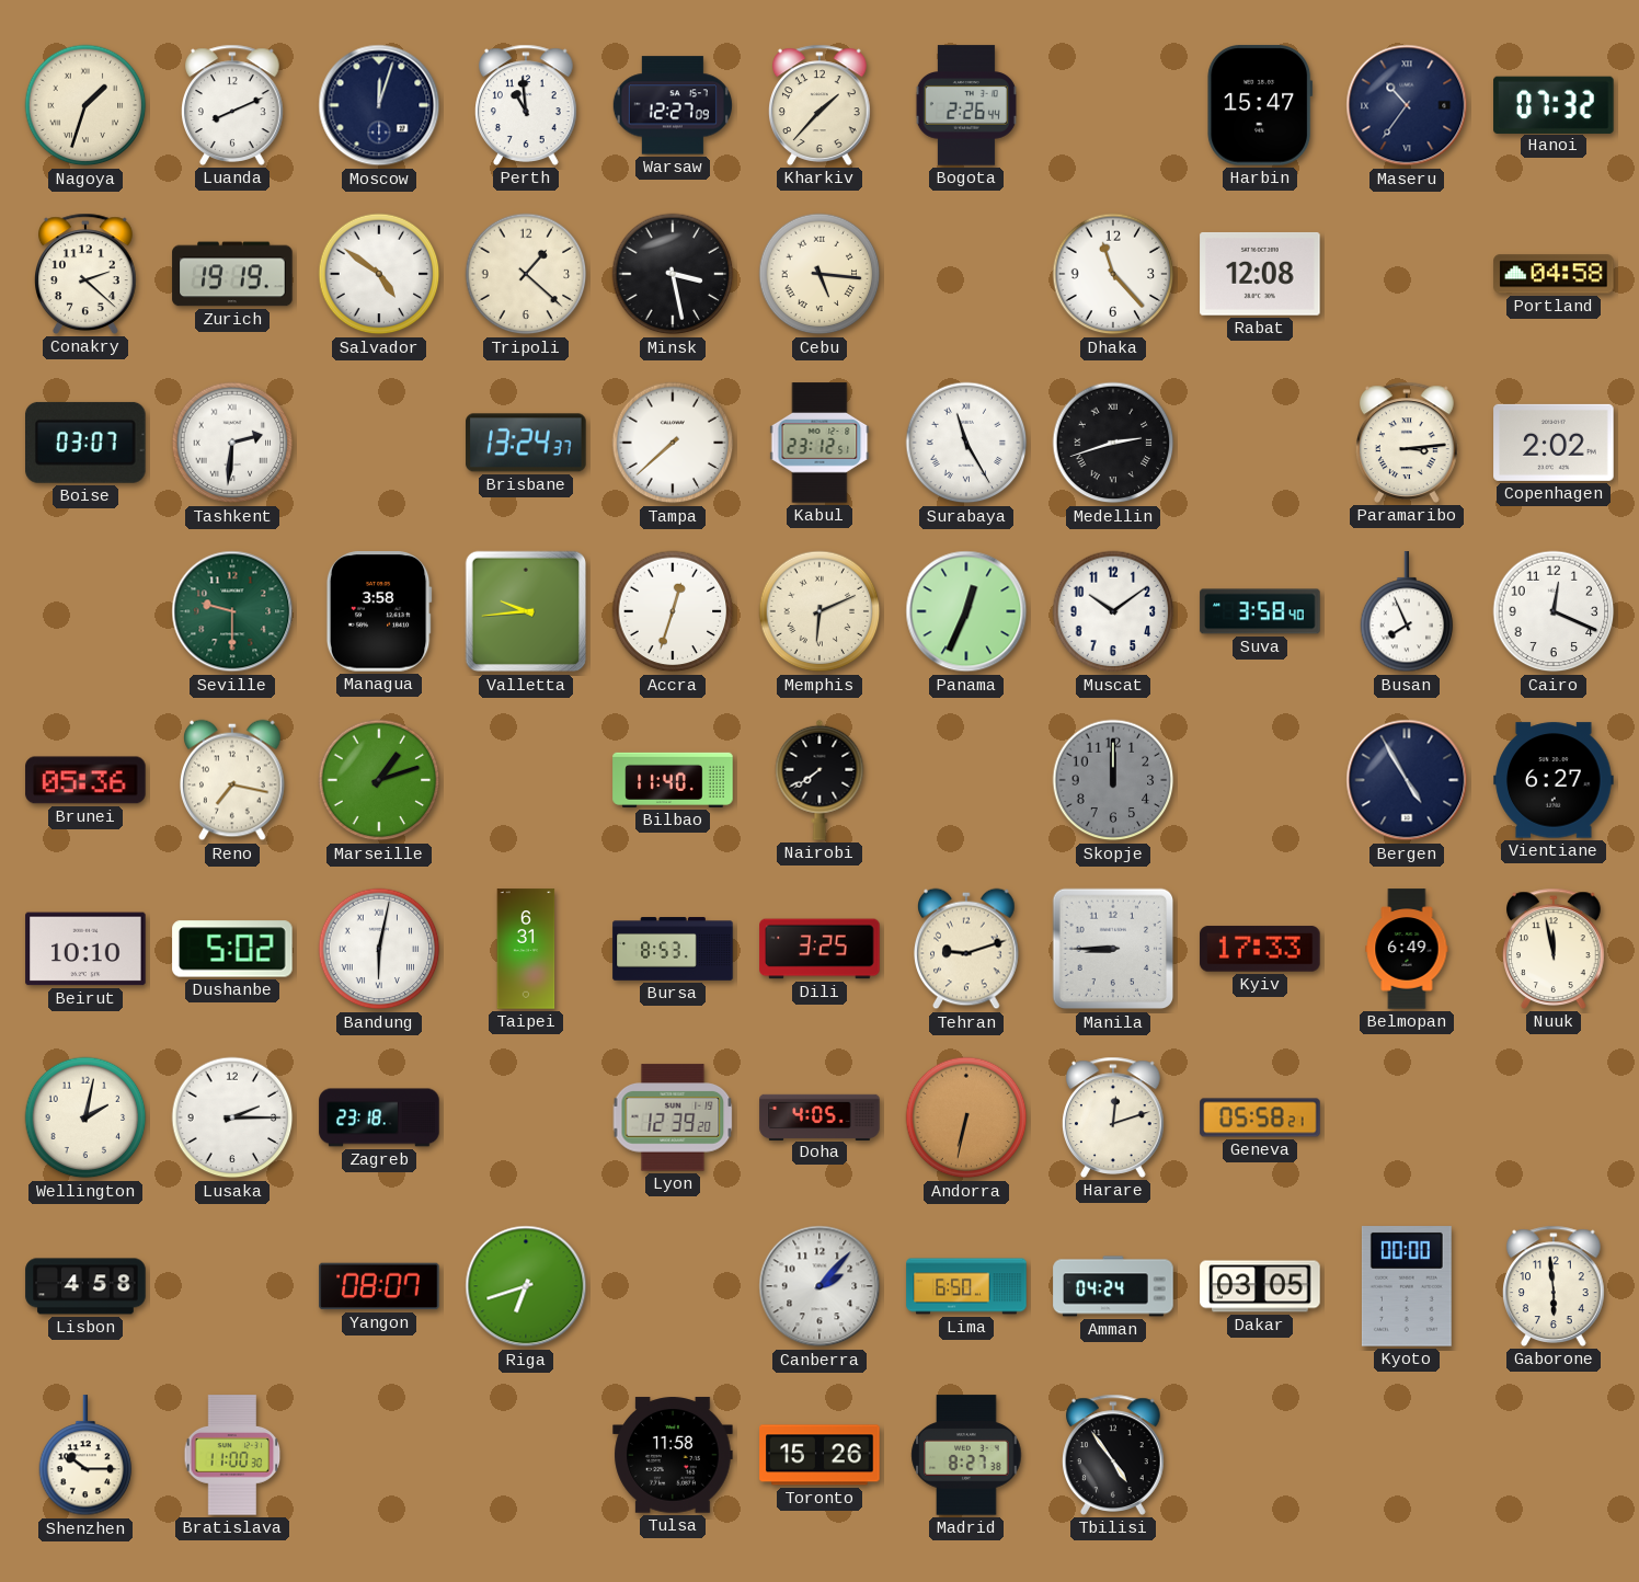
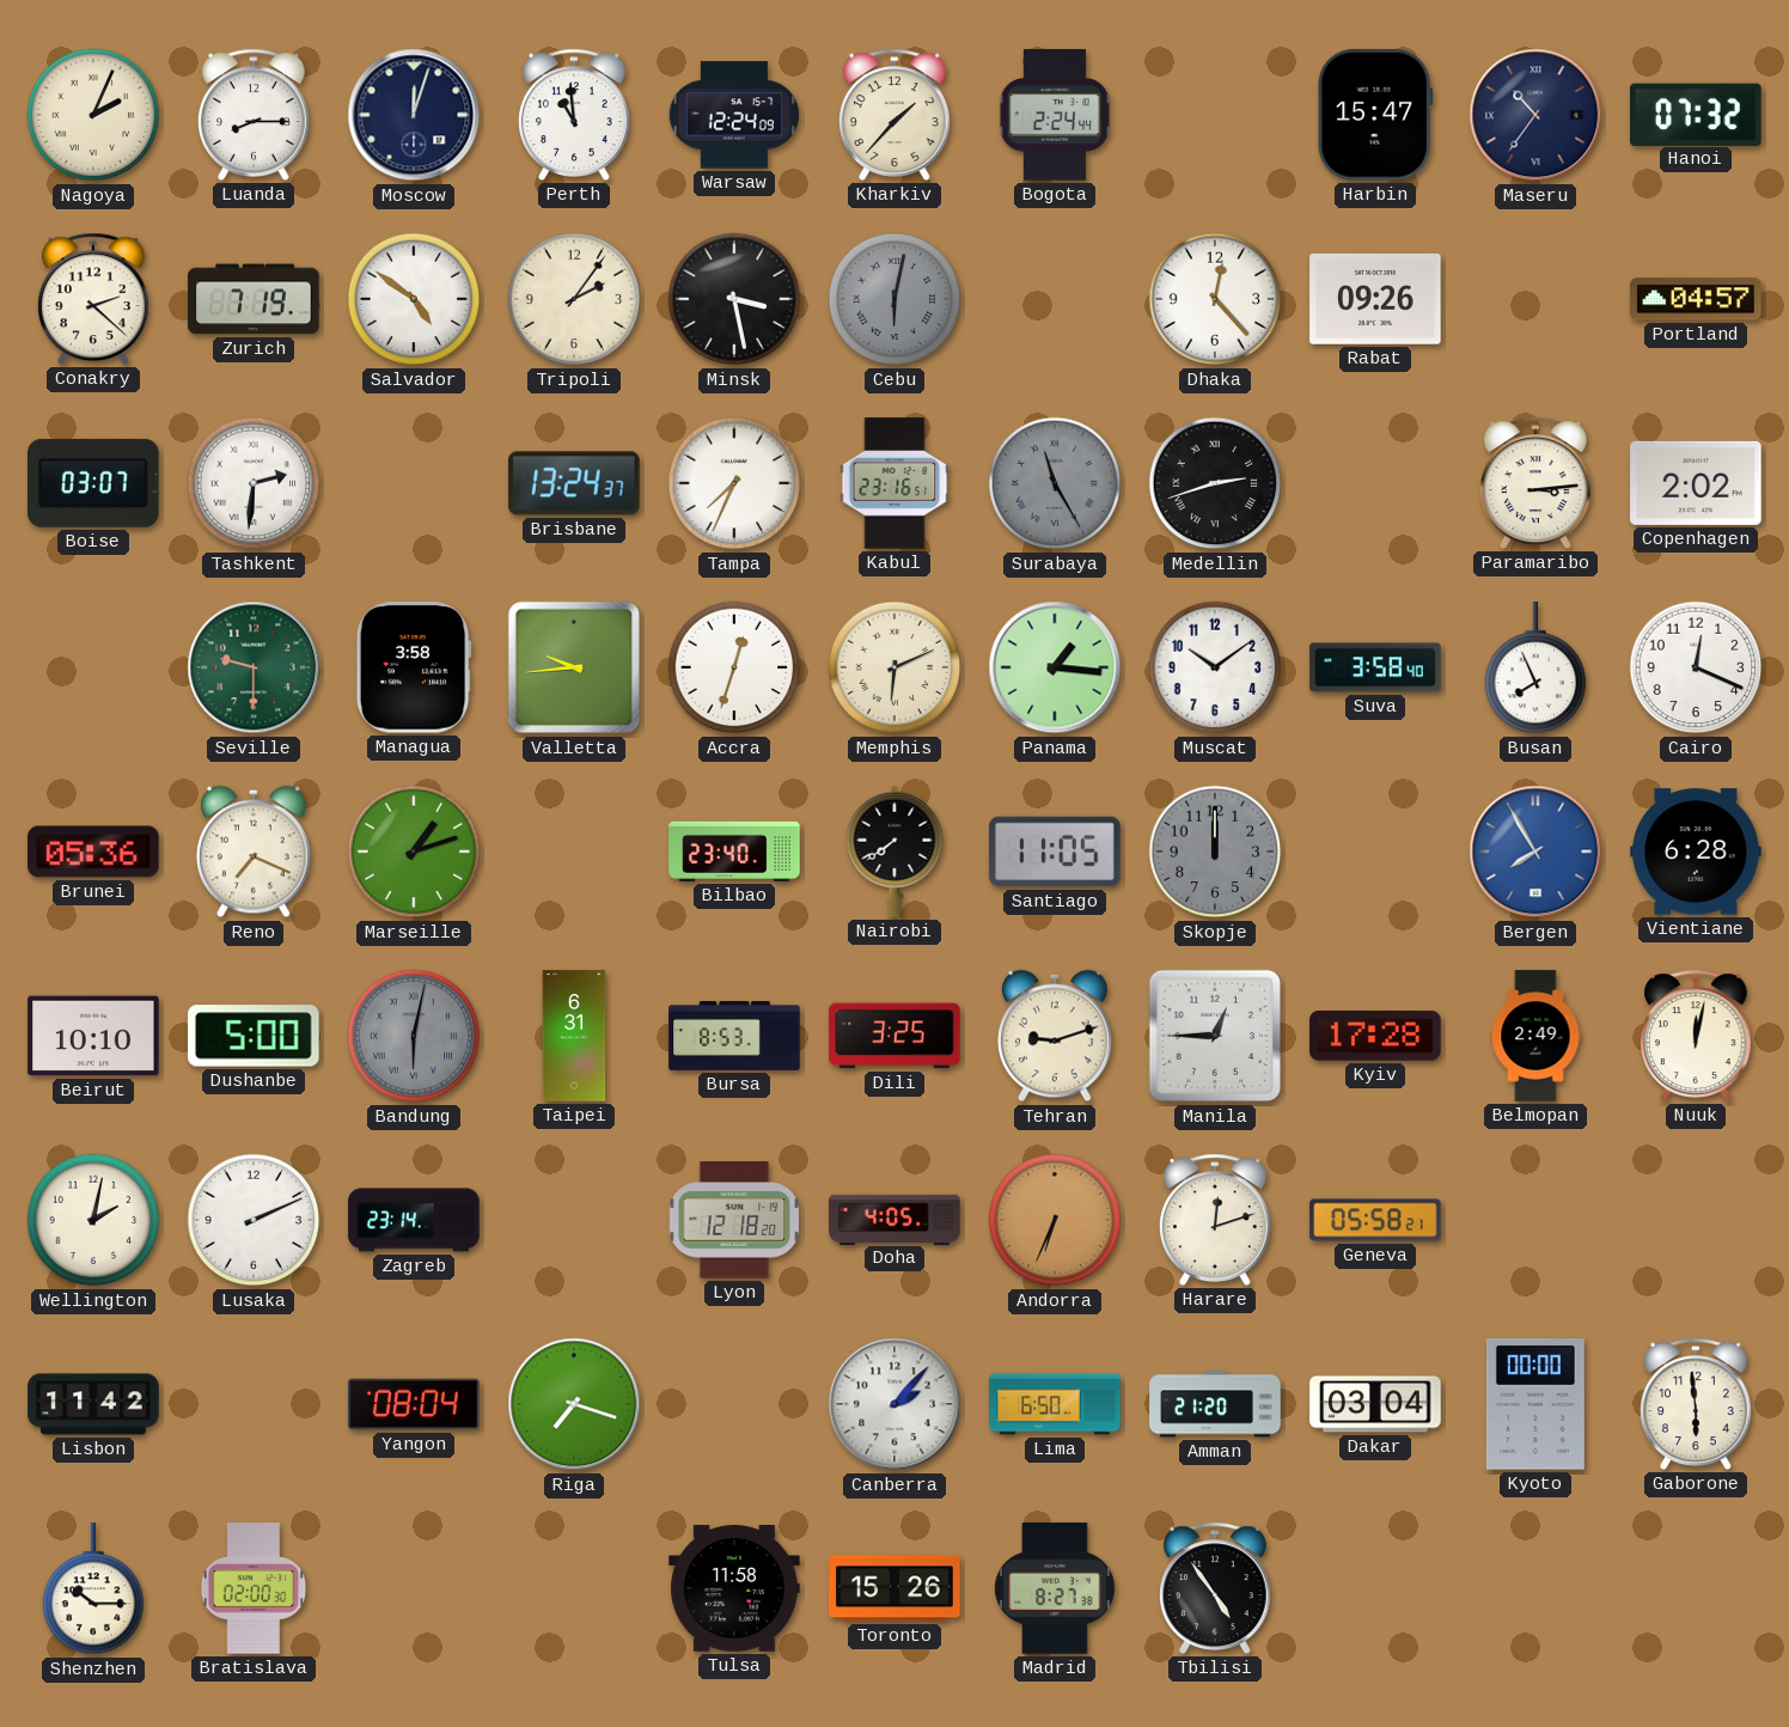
Nagoya: 1:33 -> 2:04
Luanda: 8:11 -> 8:15
Warsaw: 12:27 -> 12:24
Bogota: 2:26 -> 2:24
Zurich: 19:19 -> 7:19
Tripoli: 1:22 -> 2:06
Cebu: 5:16 -> 6:02
Cebu dial: cream -> grey
Dhaka: 11:23 -> 12:23
Rabat: 12:08 -> 09:26
Portland: 04:58 -> 04:57
Tampa: 7:38 -> 7:34
Kabul: 23:12 -> 23:16
Surabaya dial: white -> grey
Panama: 12:34 -> 1:16
Reno: 7:17 -> 7:19
Bilbao: 11:40 -> 23:40
Santiago: none -> 11:05
Bergen: 4:55 -> 7:55
Bergen dial: navy -> blue
Vientiane: 6:27 -> 6:28
Dushanbe: 5:02 -> 5:00
Bandung dial: white -> grey
Manila: 8:45 -> 12:45
Kyiv: 17:33 -> 17:28
Belmopan: 6:49 -> 2:49
Nuuk: 11:58 -> 12:02
Lusaka: 2:15 -> 2:11
Zagreb: 23:18 -> 23:14
Lyon: 12:39 -> 12:18
Andorra: 6:32 -> 6:34
Lisbon: 4:58 -> 11:42
Yangon: 08:07 -> 08:04
Riga: 6:42 -> 7:18
Amman: 04:24 -> 21:20
Dakar: 03:05 -> 03:04
Bratislava: 11:00 -> 02:00
